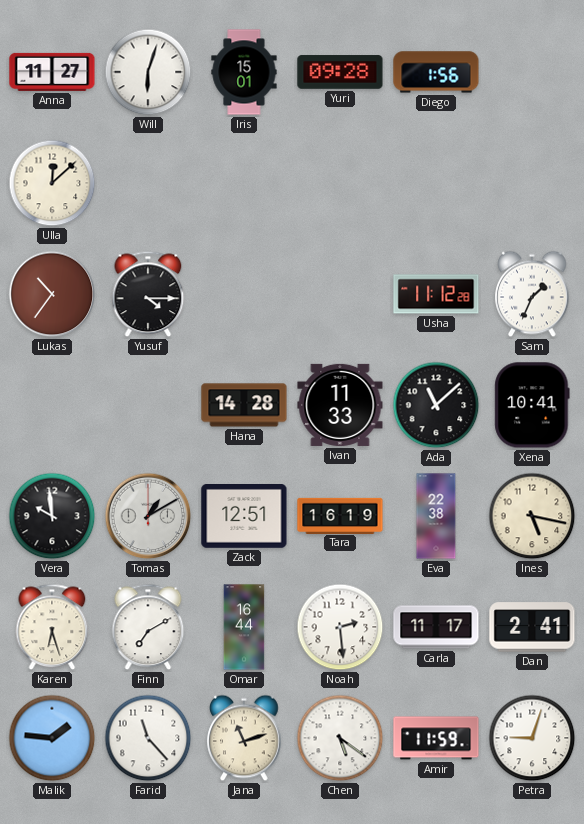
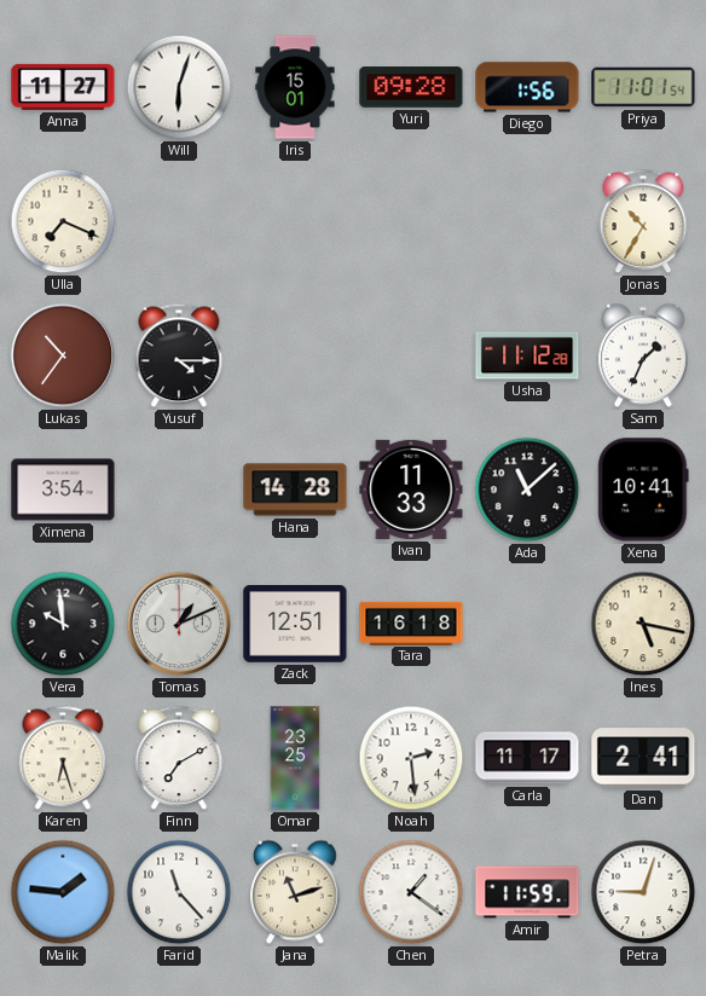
Priya: none -> 11:01
Ulla: 12:08 -> 7:19
Jonas: none -> 10:35
Ximena: none -> 3:54
Tomas: 1:10 -> 1:11
Tara: 16:19 -> 16:18
Eva: 22:38 -> none
Omar: 16:44 -> 23:25
Chen: 5:21 -> 1:21
